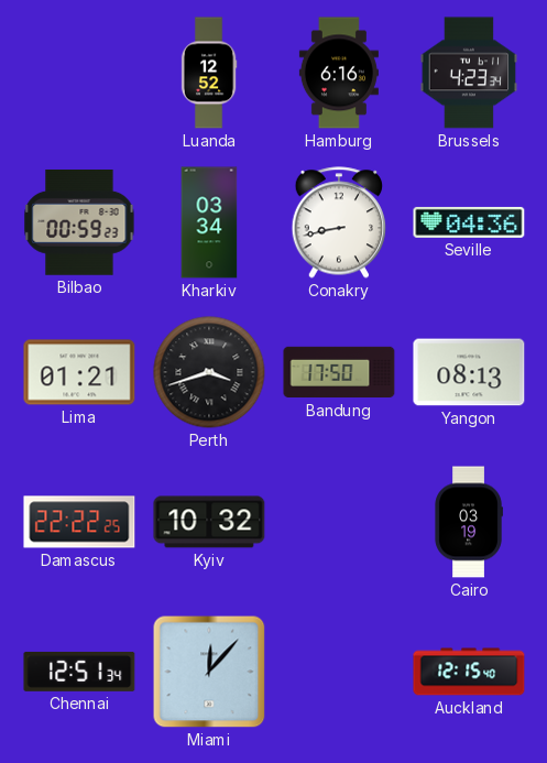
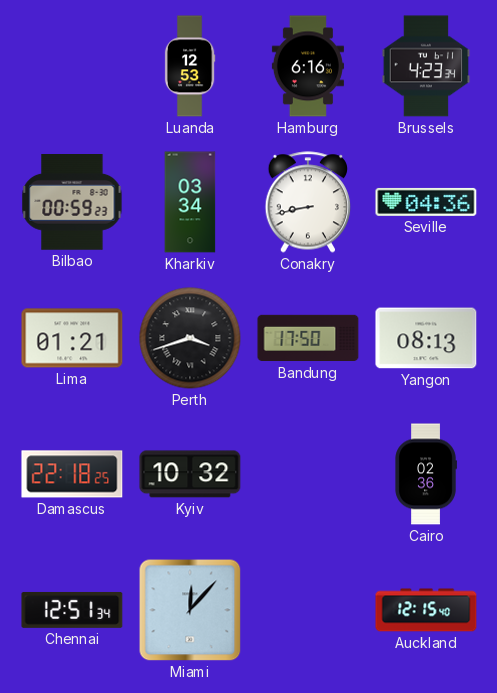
Luanda: 12:52 -> 12:53
Damascus: 22:22 -> 22:18
Cairo: 03:19 -> 02:36
